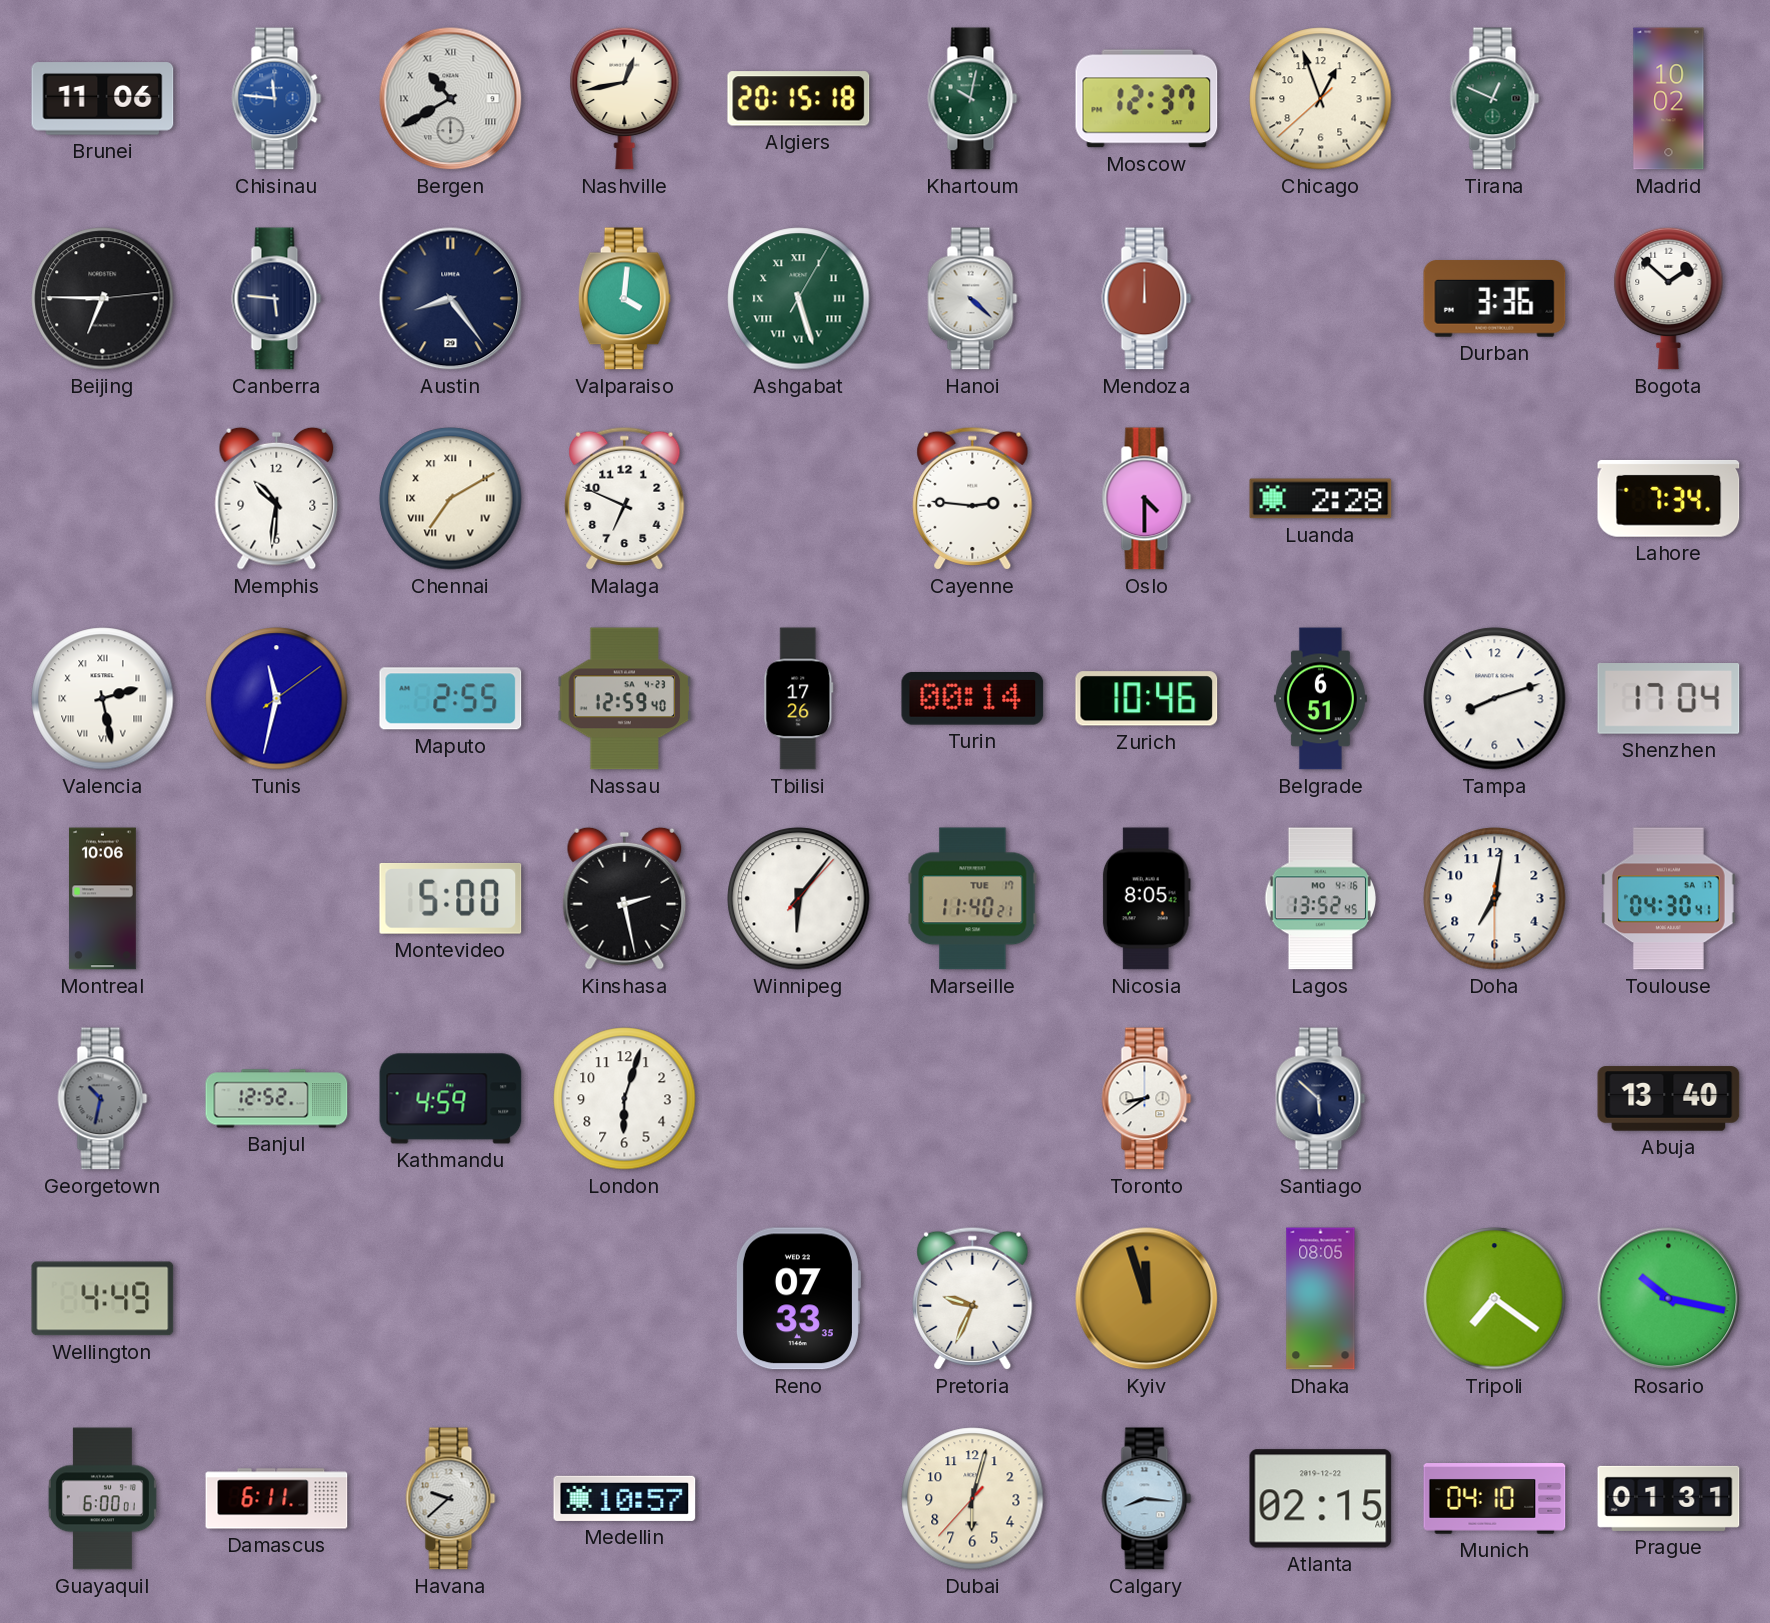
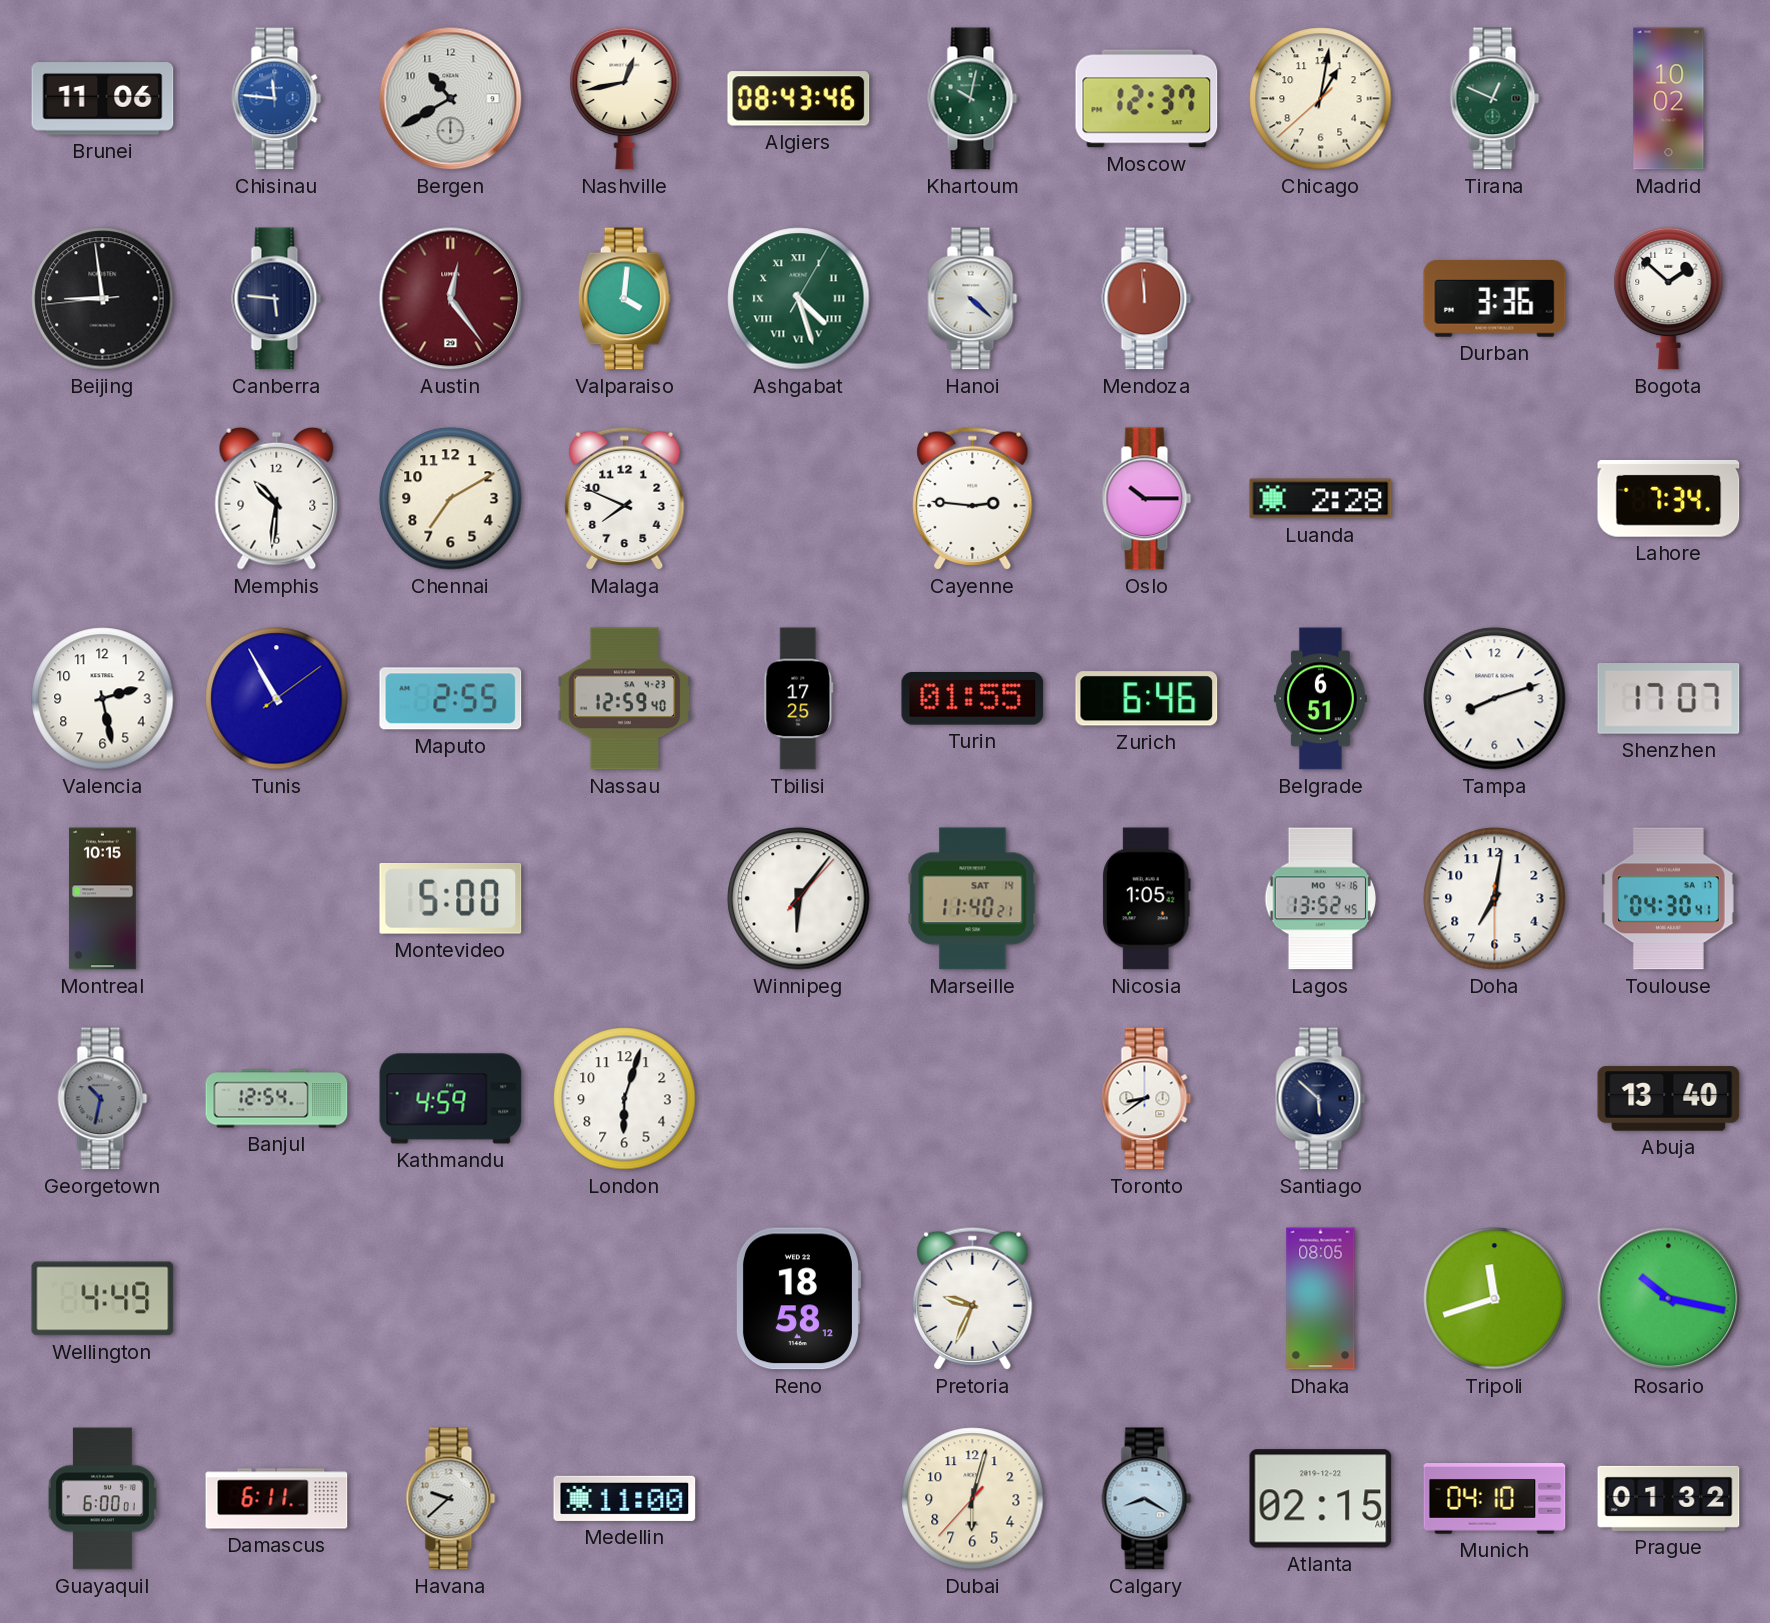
Bergen numerals: Roman -> Arabic
Algiers: 20:15 -> 08:43
Chicago: 12:56 -> 1:01
Beijing: 6:45 -> 8:58
Austin: 8:24 -> 12:24
Austin dial: navy -> burgundy
Ashgabat: 5:27 -> 4:27
Mendoza: 12:00 -> 11:59
Chennai numerals: Roman -> Arabic
Malaga: 6:49 -> 7:49
Oslo: 4:30 -> 10:15
Valencia numerals: Roman -> Arabic
Tunis: 11:32 -> 10:55
Tbilisi: 17:26 -> 17:25
Turin: 00:14 -> 01:55
Zurich: 10:46 -> 6:46
Shenzhen: 17:04 -> 17:07
Montreal: 10:06 -> 10:15
Kinshasa: 2:28 -> none
Marseille date: TUE 17 -> SAT 14
Nicosia: 8:05 -> 1:05
Banjul: 12:52 -> 12:54
Reno: 07:33 -> 18:58
Kyiv: 11:57 -> none
Tripoli: 7:21 -> 11:42
Medellin: 10:57 -> 11:00
Calgary: 8:16 -> 8:20
Prague: 01:31 -> 01:32
